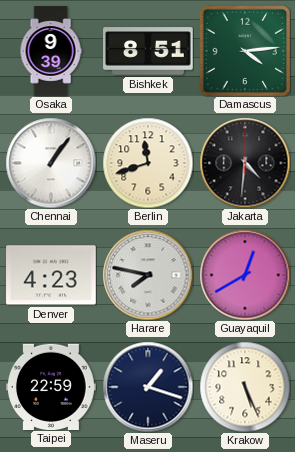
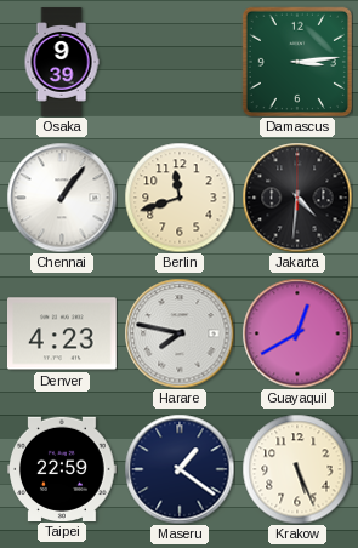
Bishkek: 8:51 -> none
Damascus: 4:14 -> 3:14
Maseru: 1:18 -> 1:21
